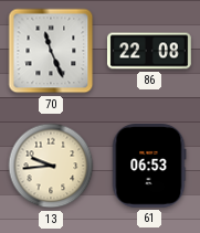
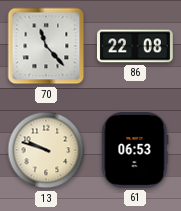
70: 11:26 -> 11:23
13: 9:44 -> 9:48
